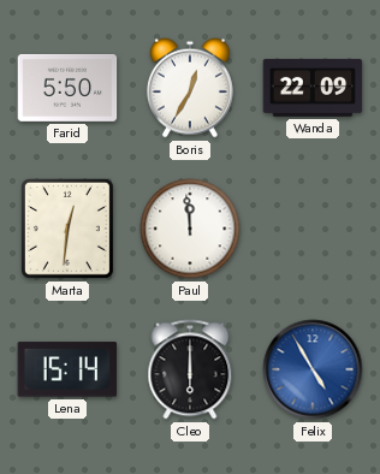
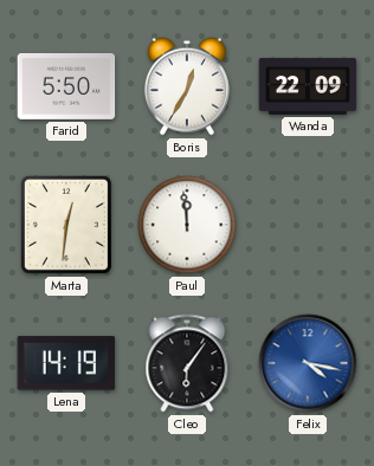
Lena: 15:14 -> 14:19
Cleo: 6:00 -> 6:06
Felix: 4:55 -> 4:17
